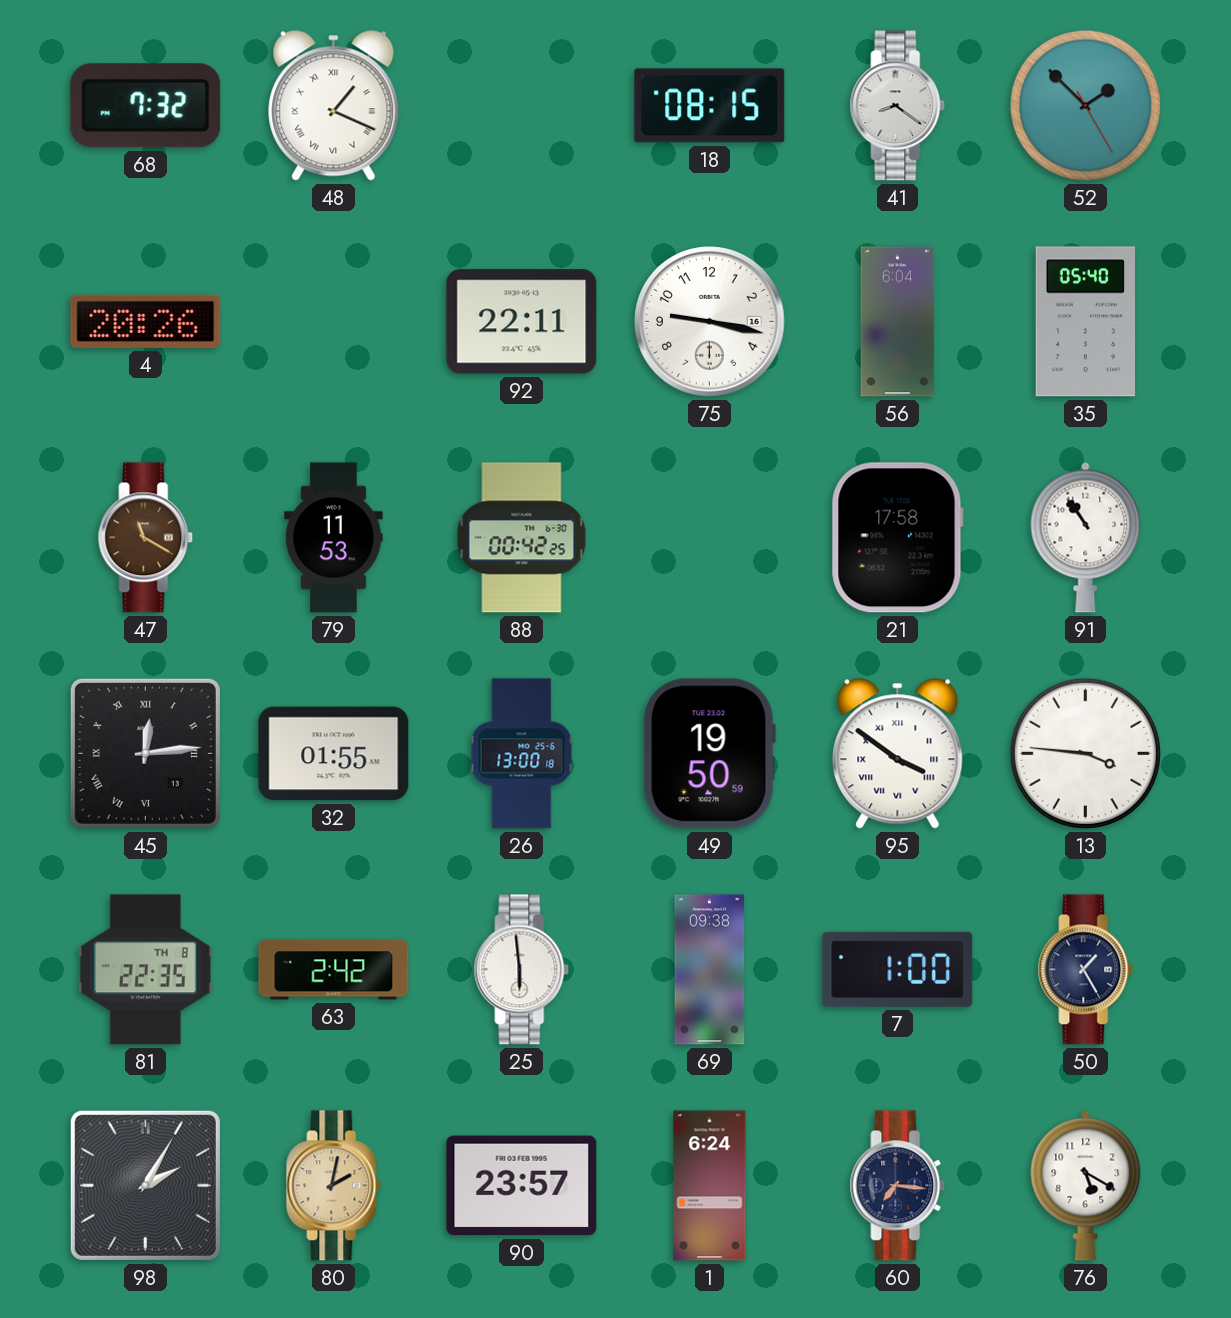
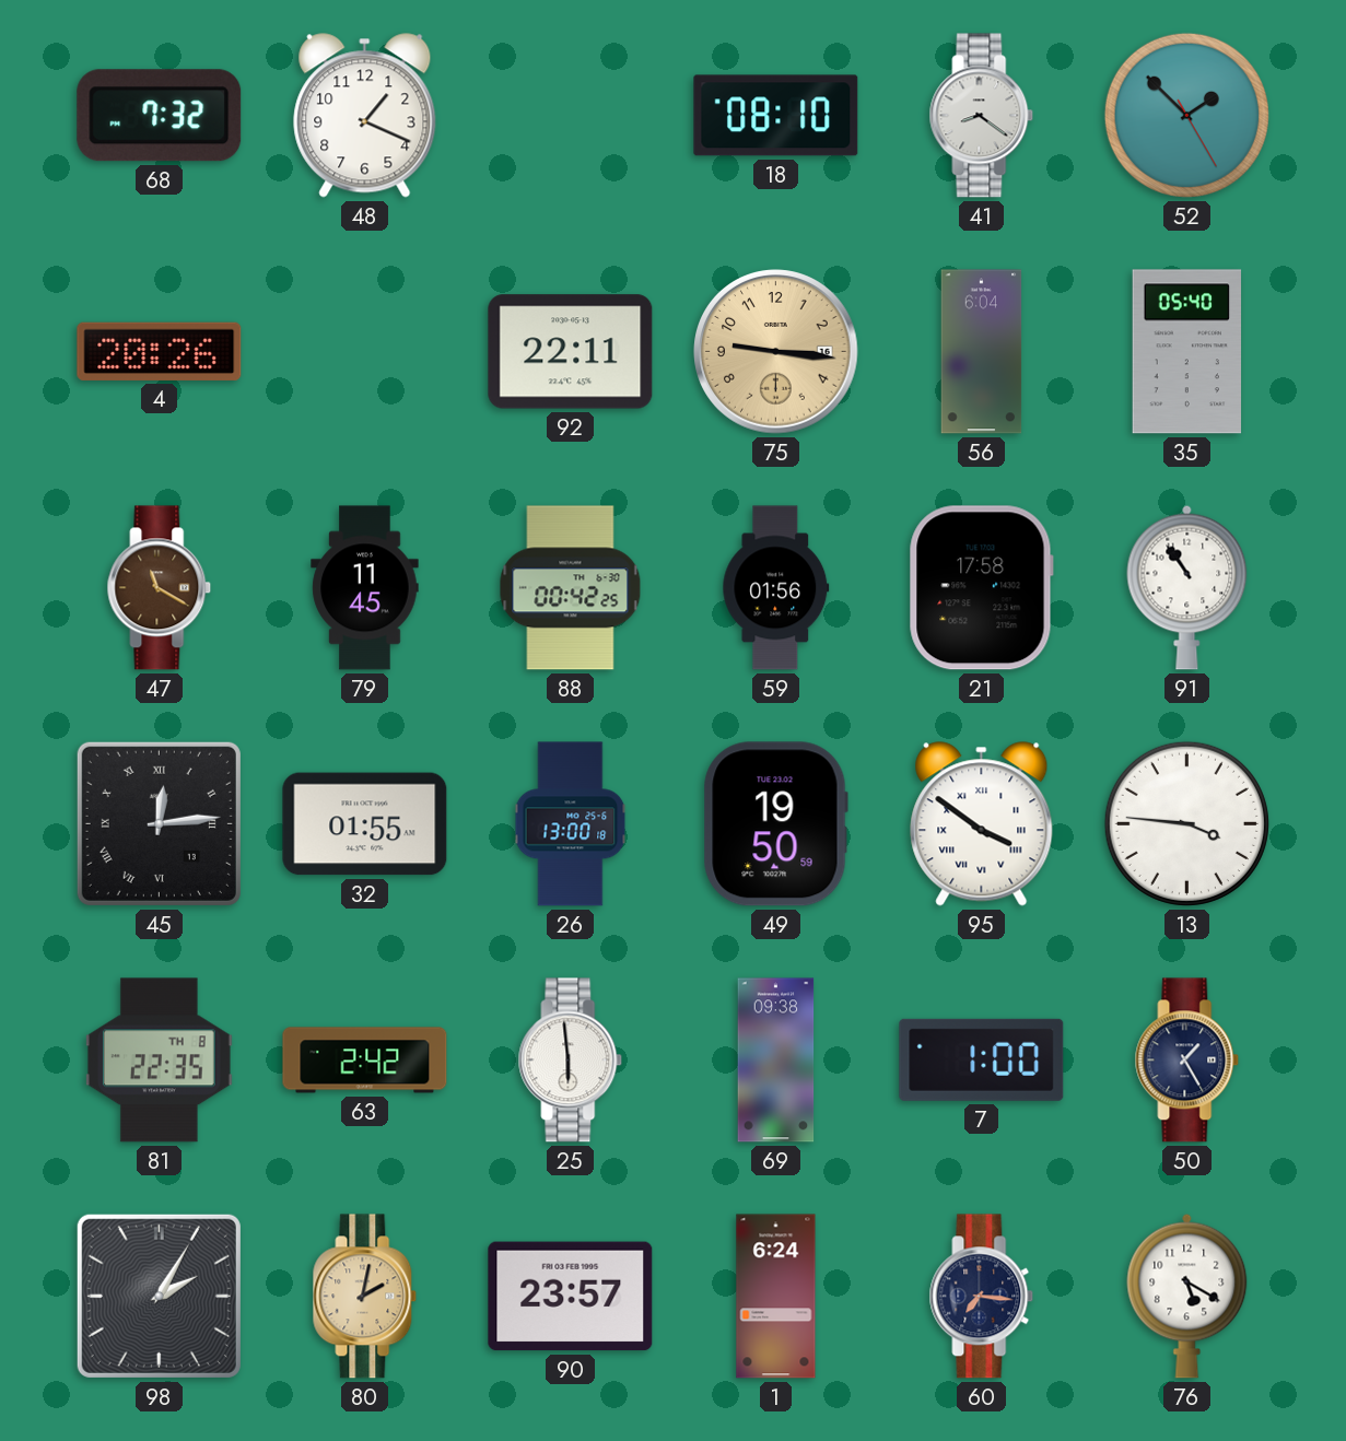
48 numerals: Roman -> Arabic
18: 08:15 -> 08:10
75: 9:17 -> 9:16
75 dial: white -> champagne
79: 11:53 -> 11:45
59: none -> 01:56
